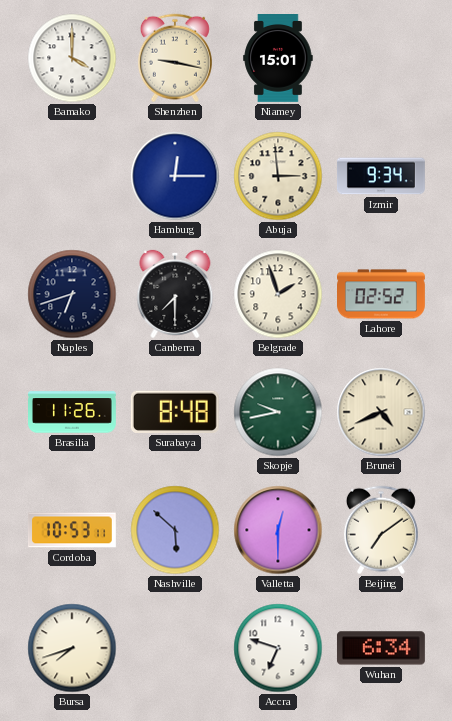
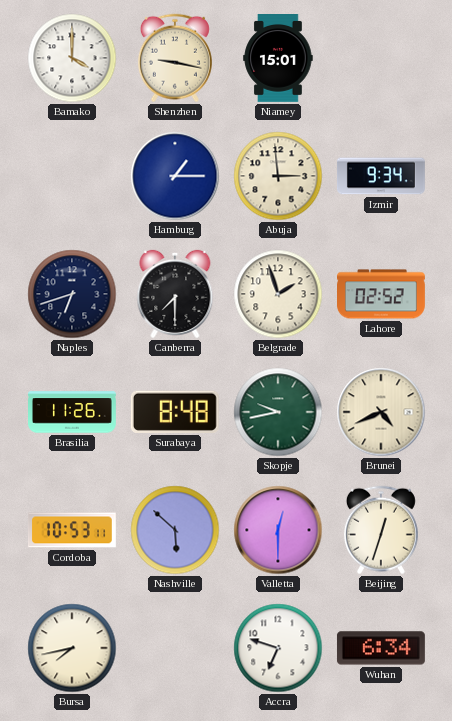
Hamburg: 12:15 -> 1:15
Beijing: 7:09 -> 12:33
Bursa: 7:42 -> 7:43
